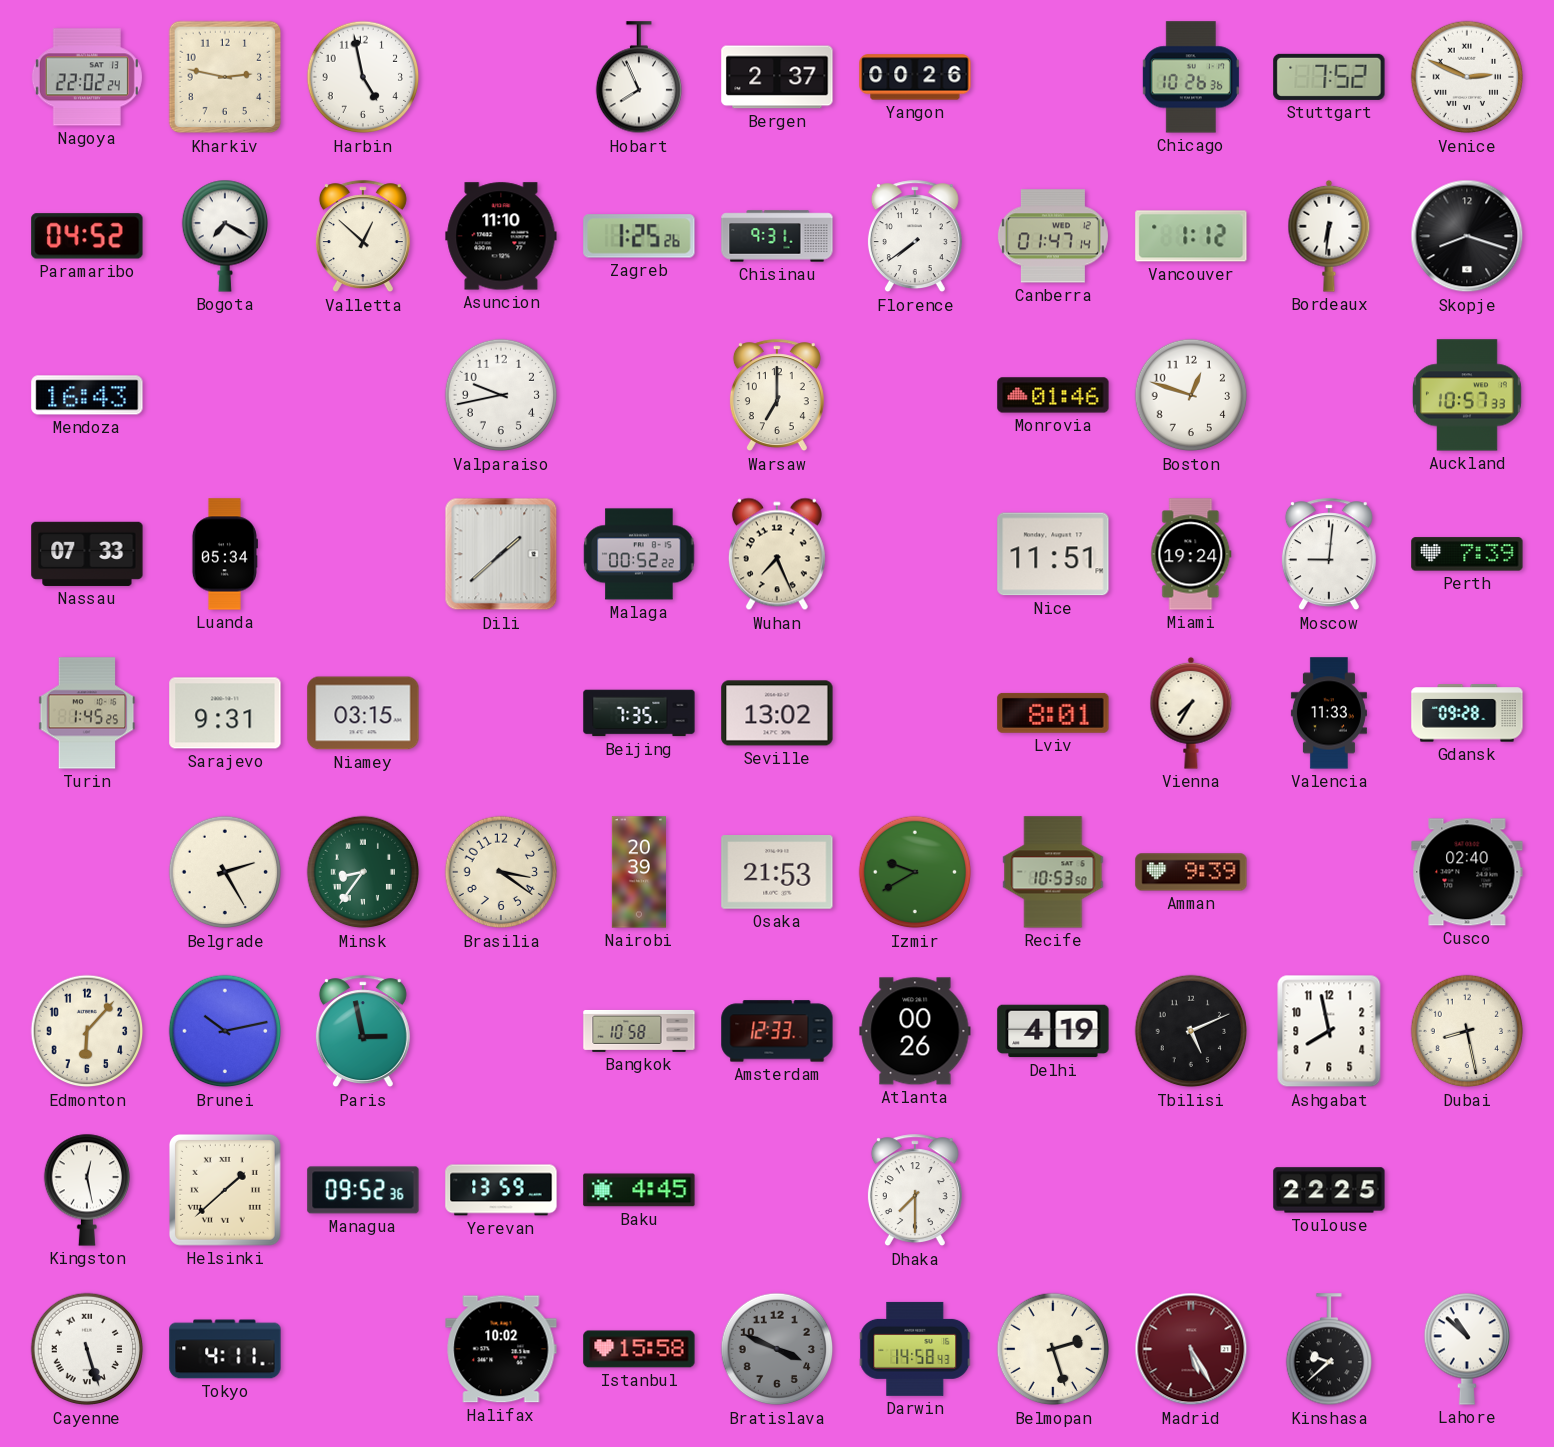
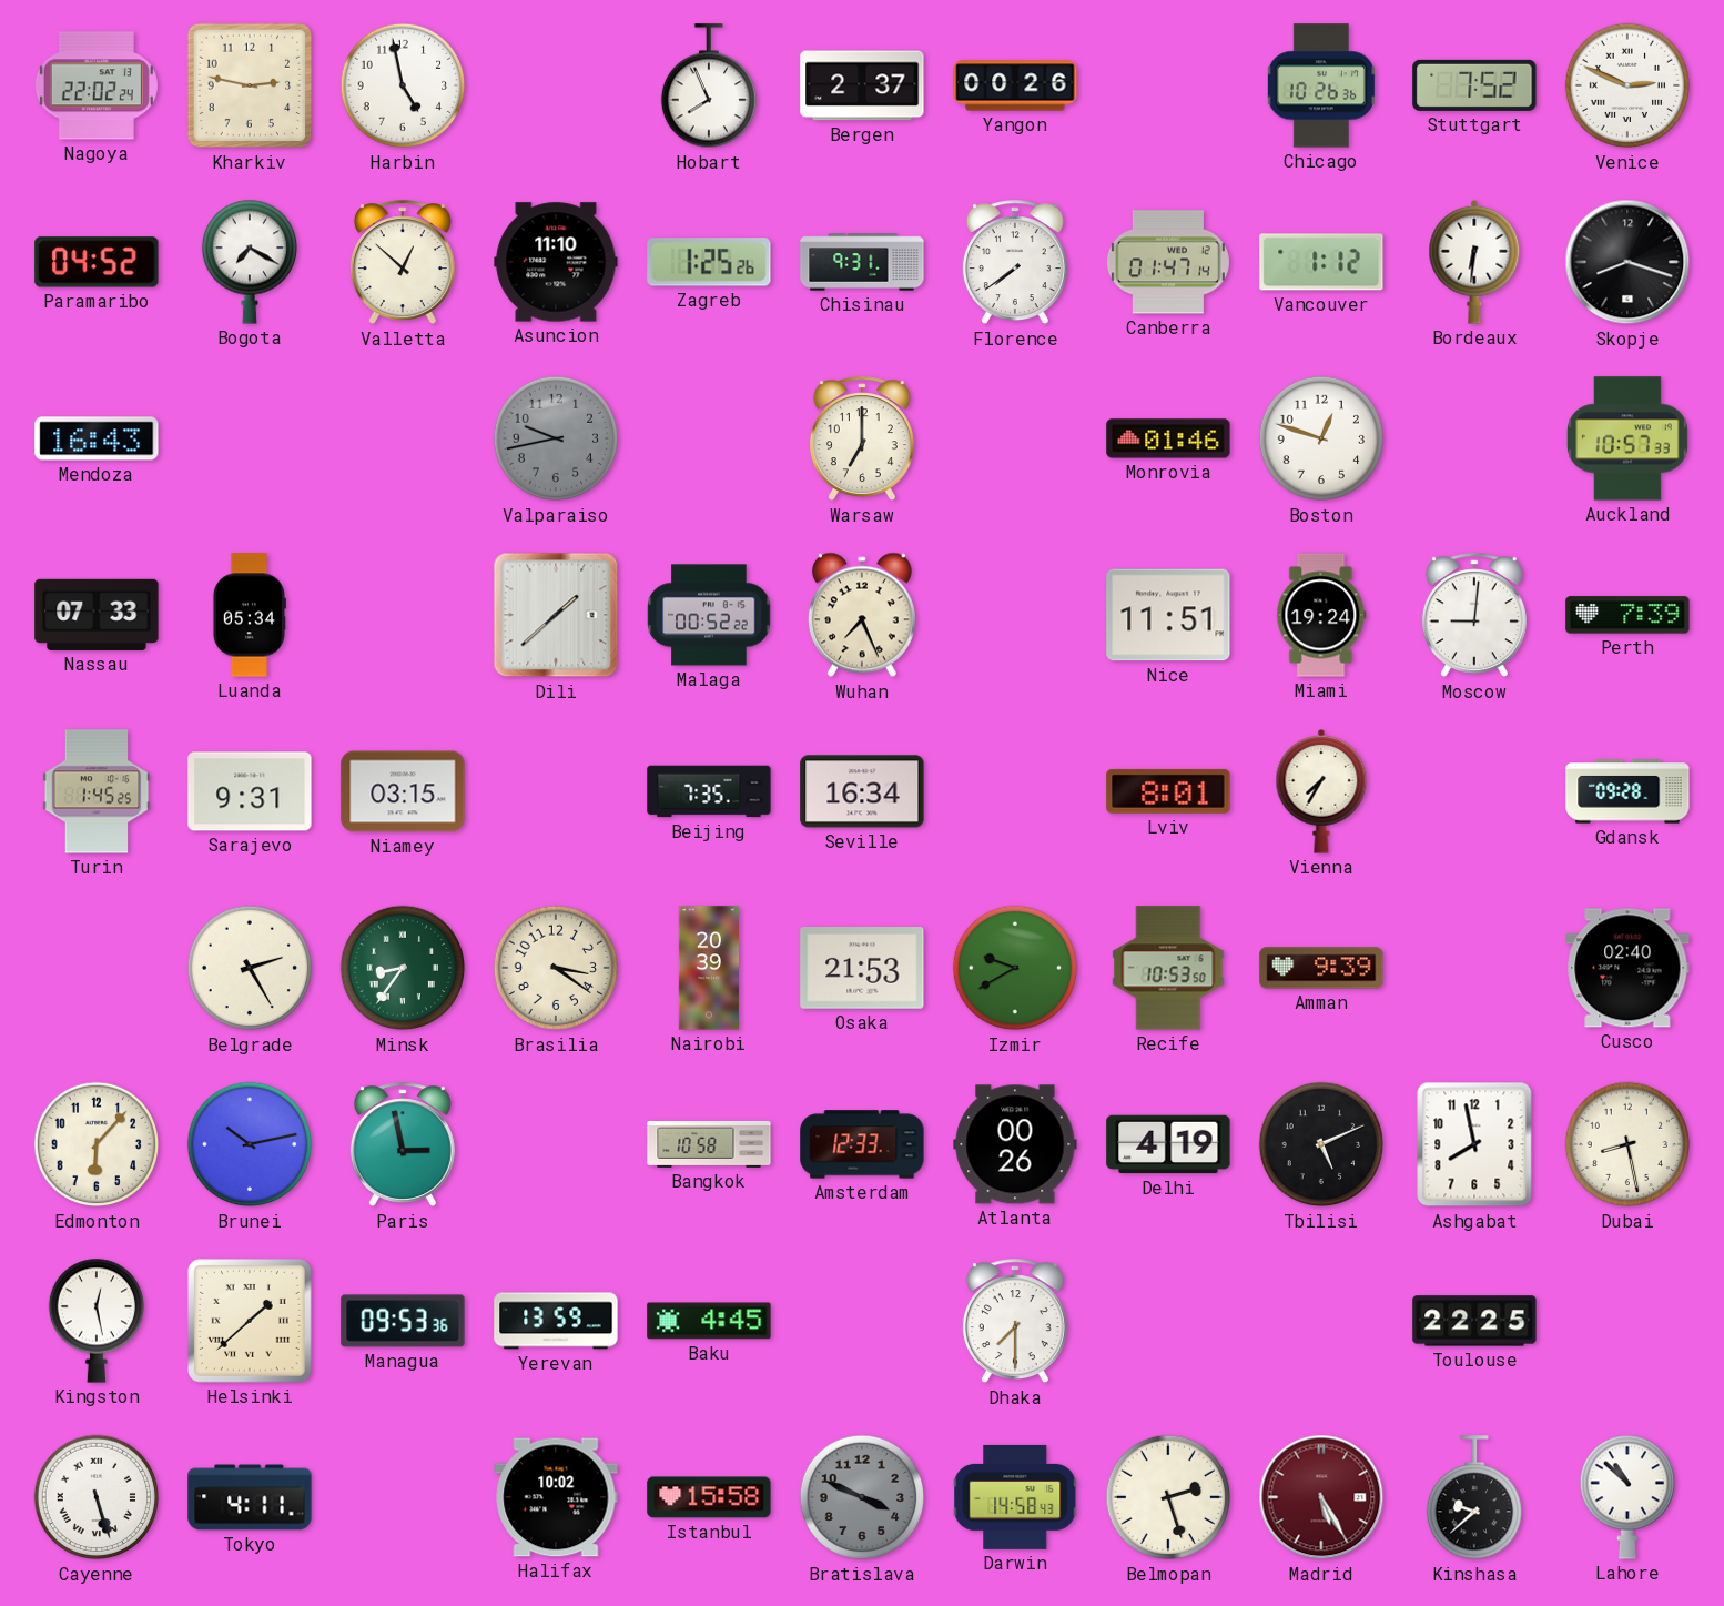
Valparaiso dial: white -> grey
Seville: 13:02 -> 16:34
Valencia: 11:33 -> none
Managua: 09:52 -> 09:53
